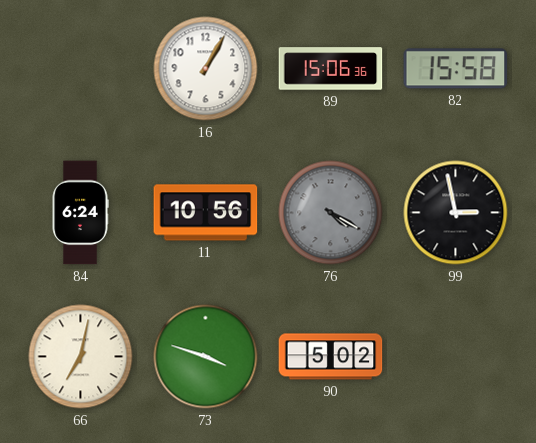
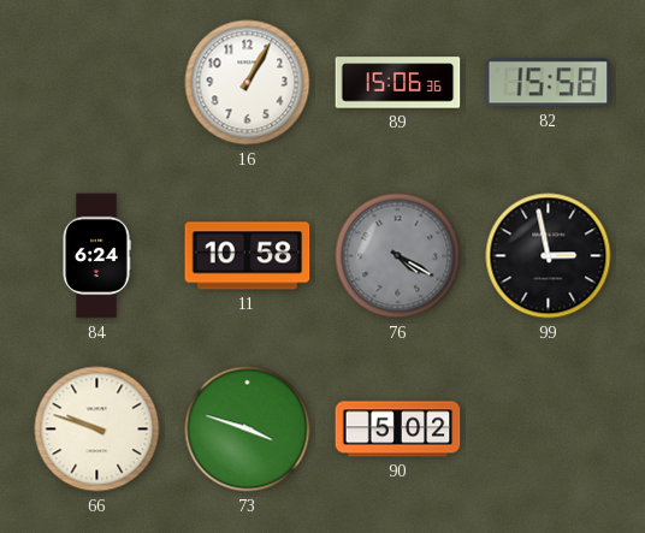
11: 10:56 -> 10:58
66: 7:02 -> 9:48
